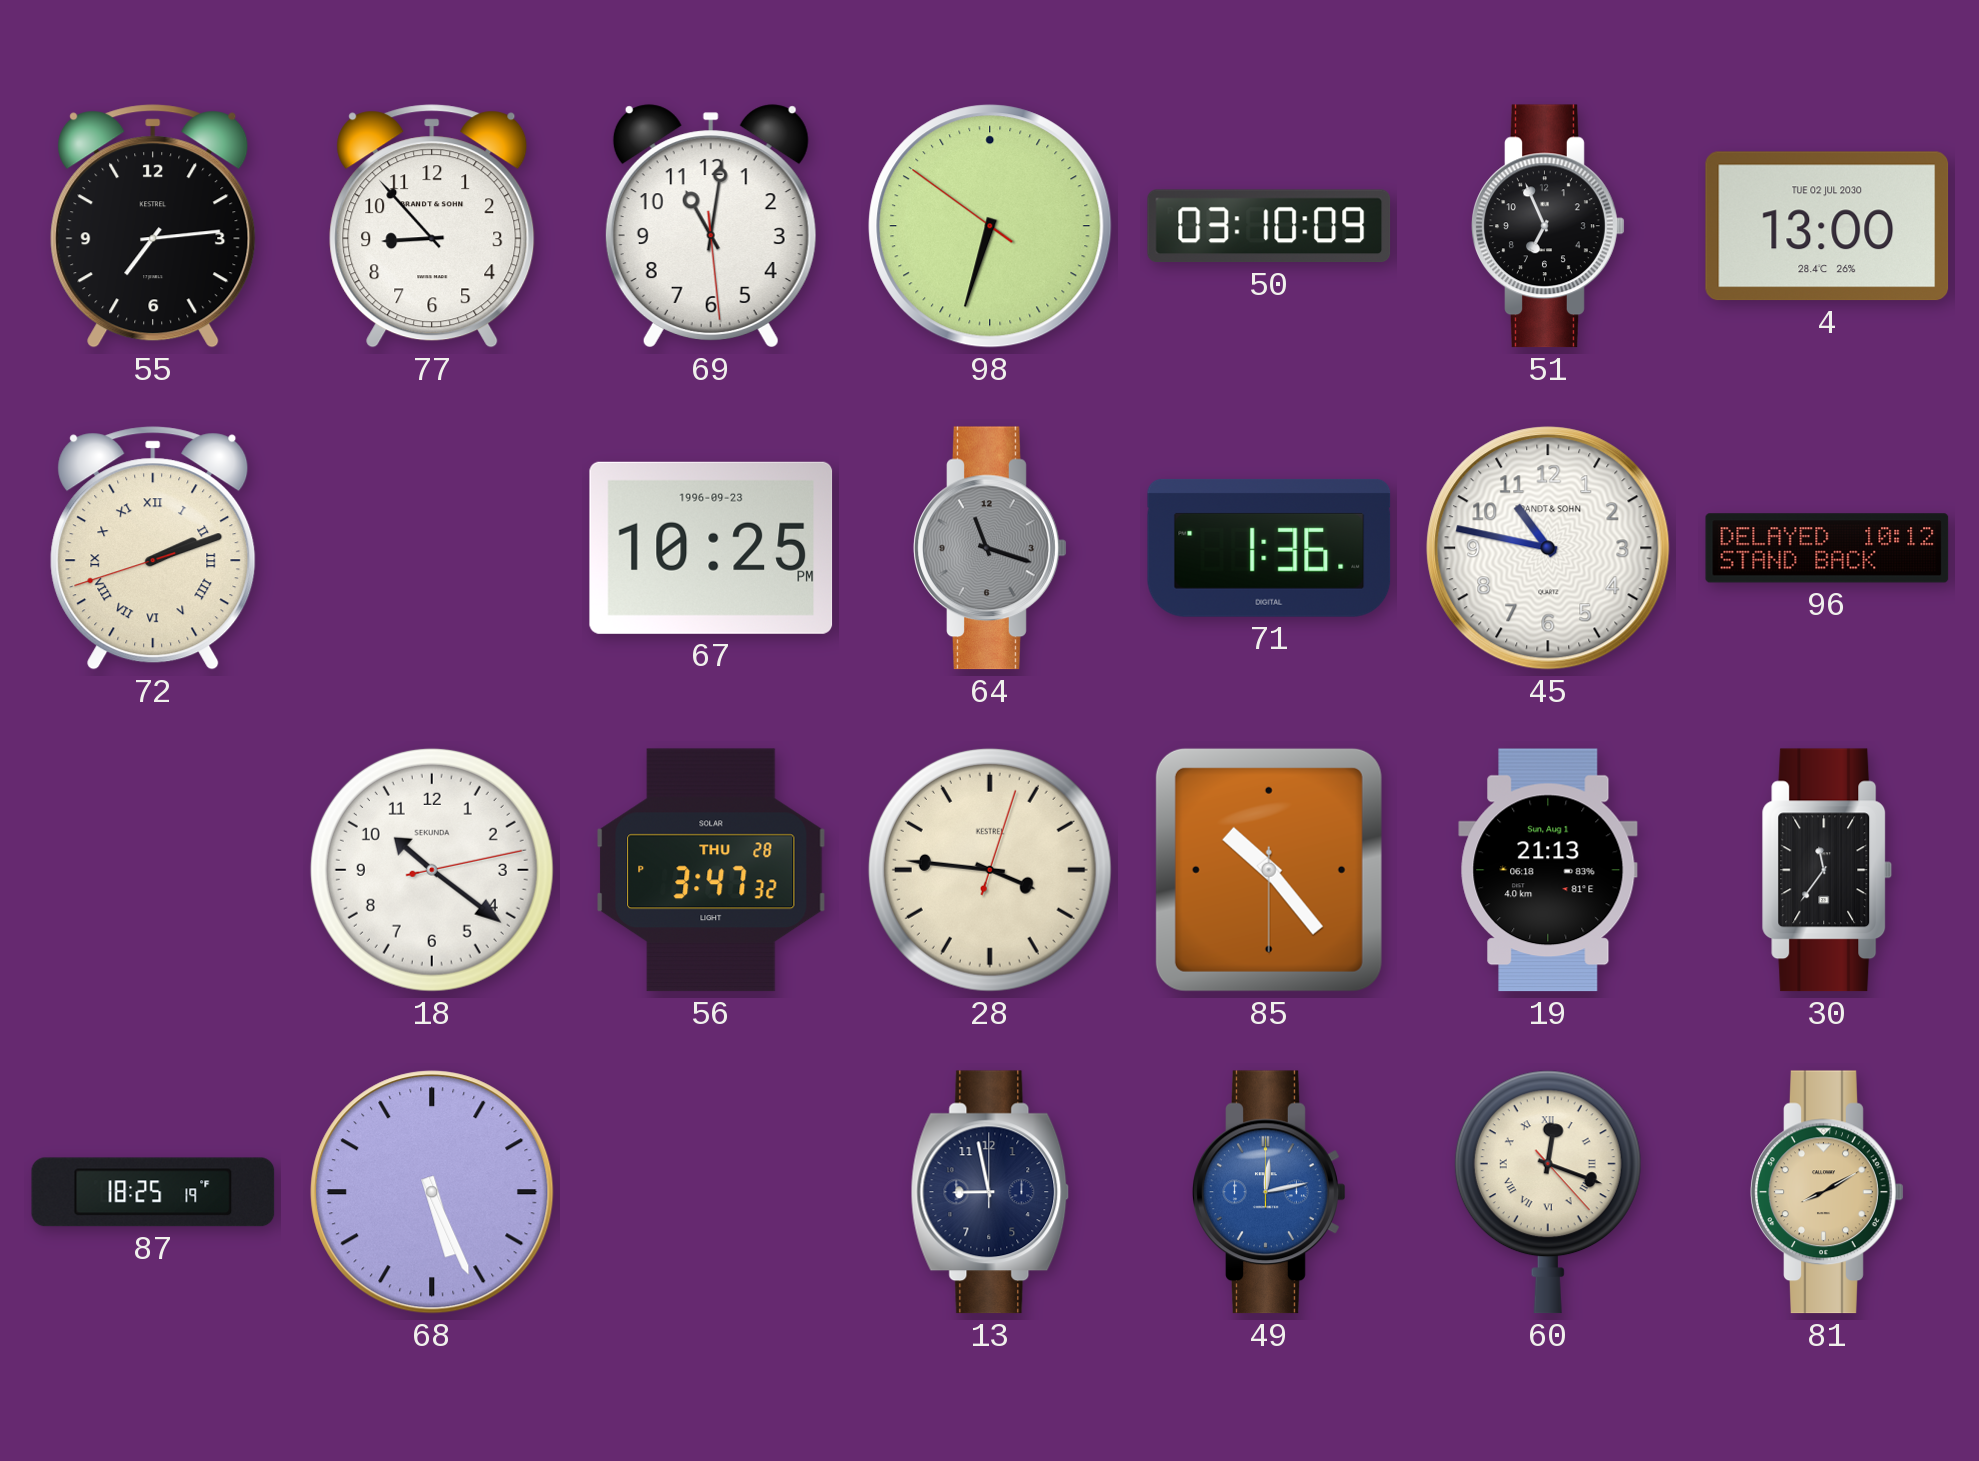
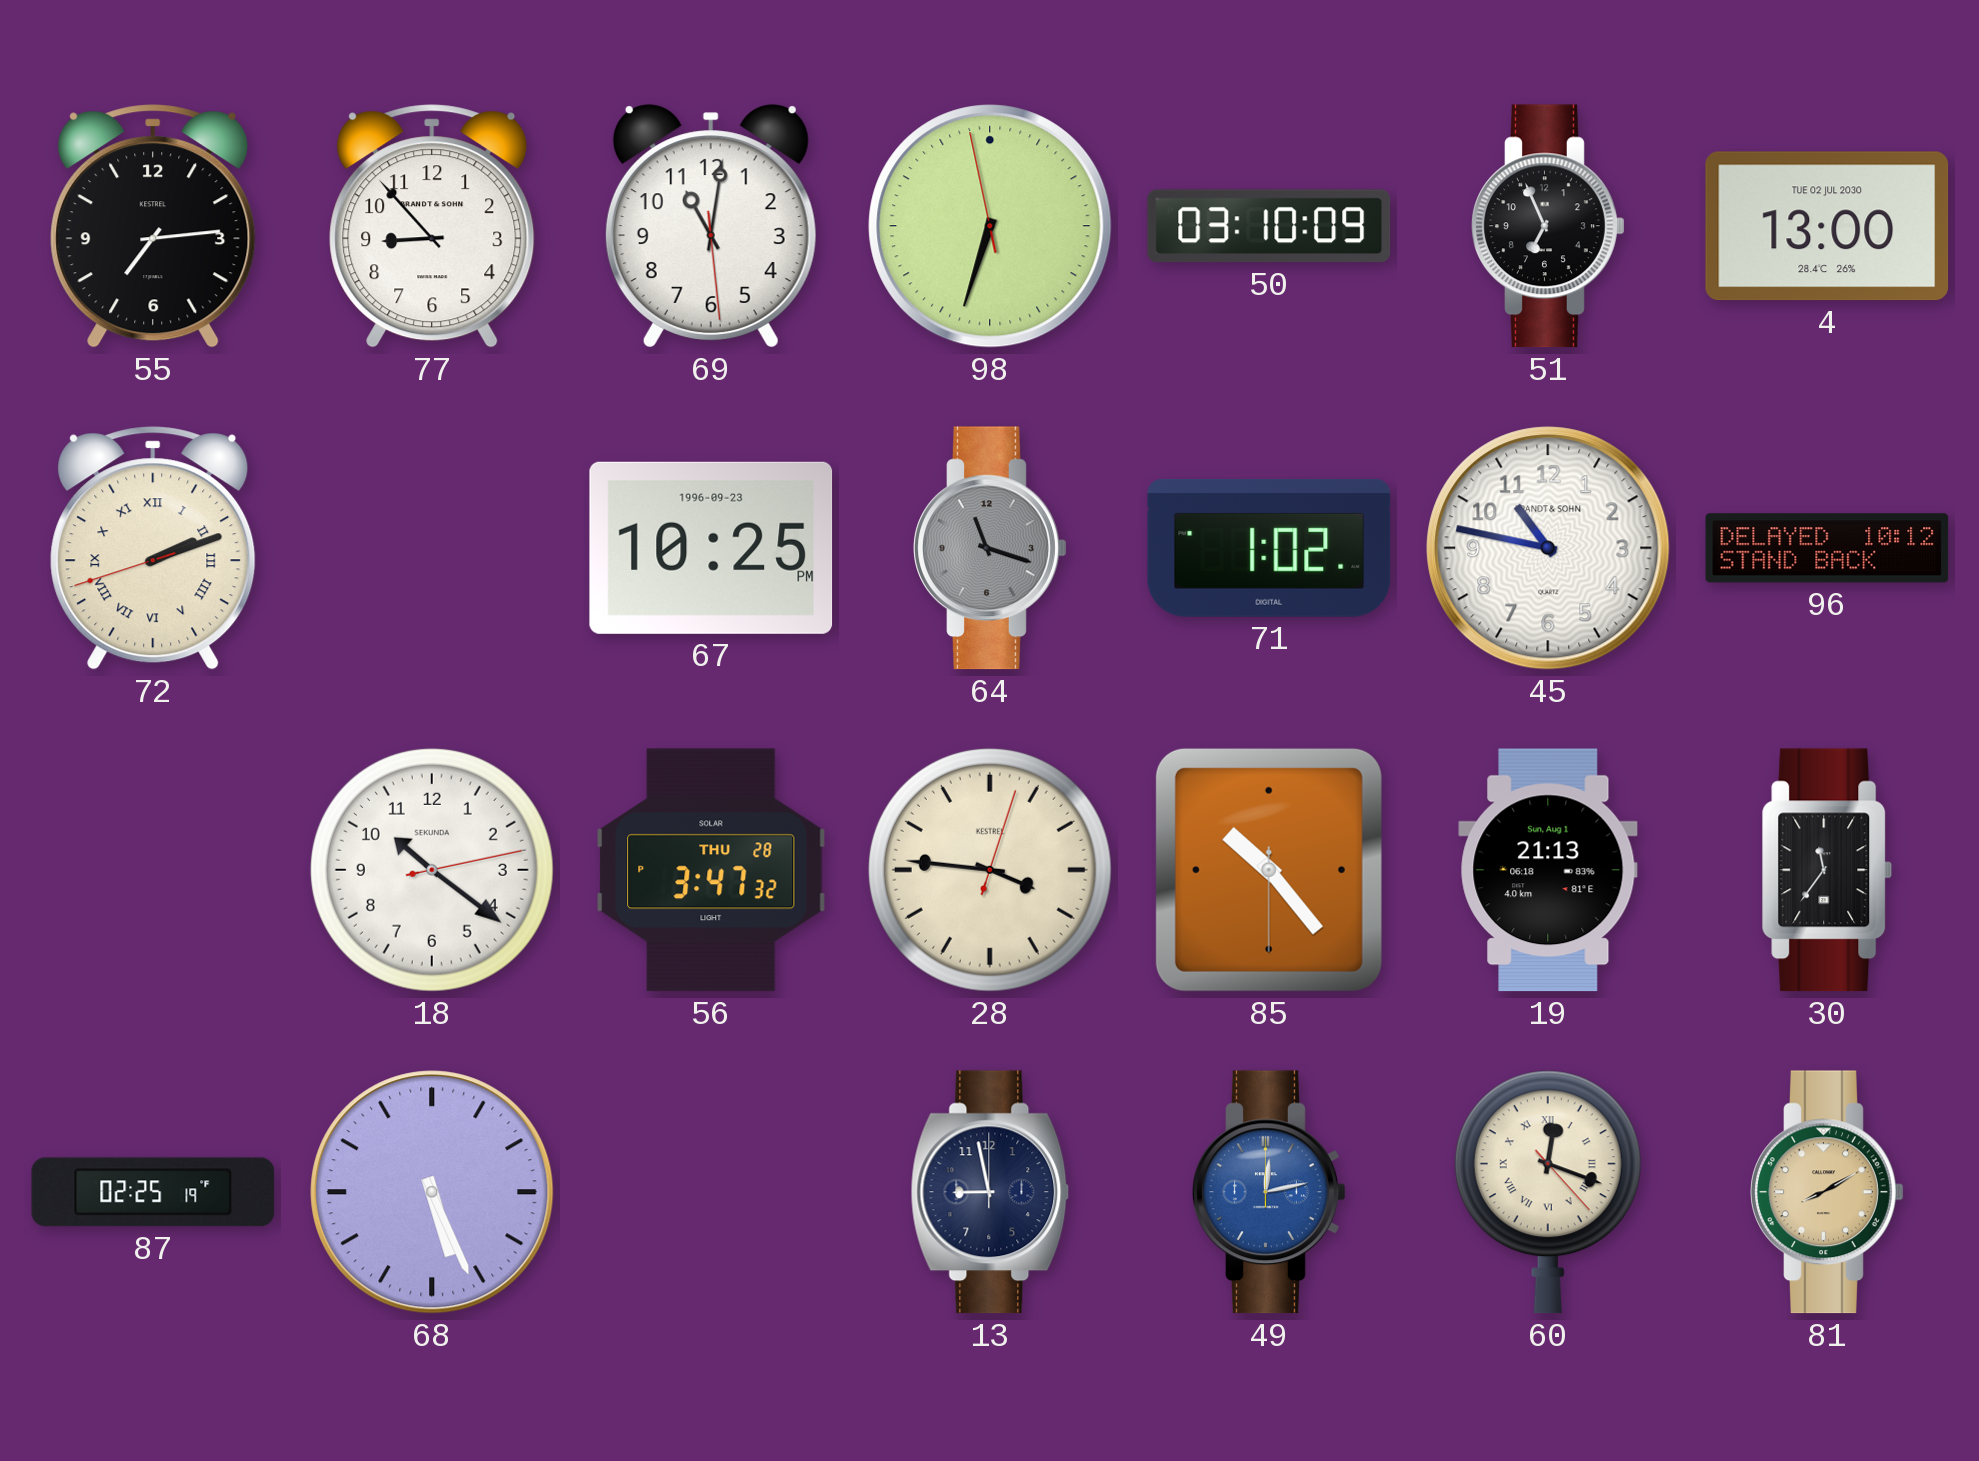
98: 6:32:51 -> 6:32:58
71: 1:36 -> 1:02
87: 18:25 -> 02:25
